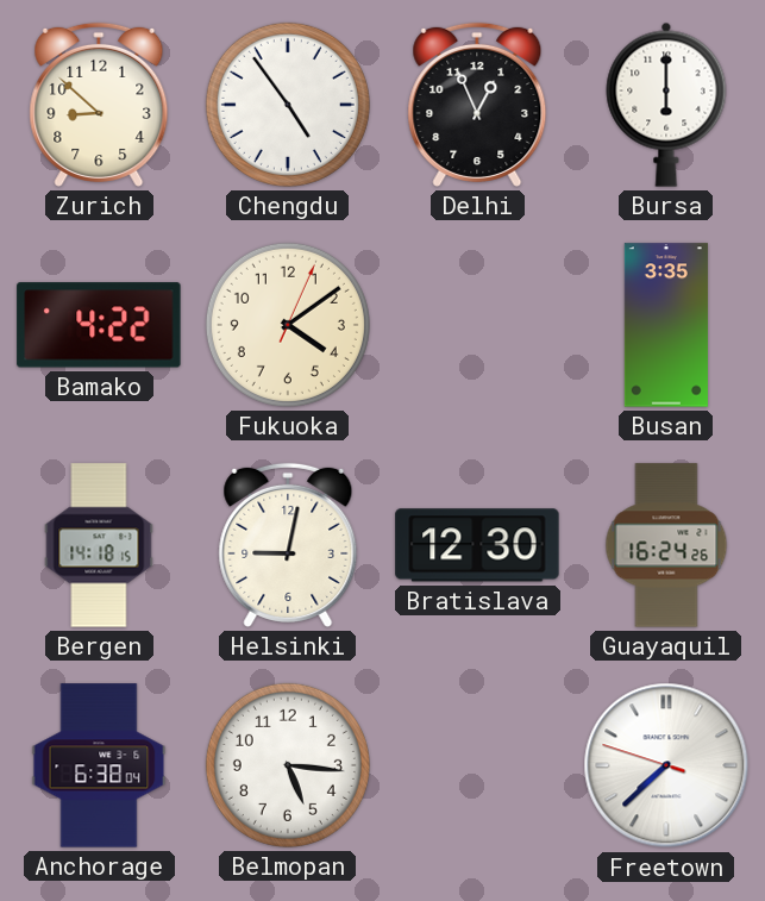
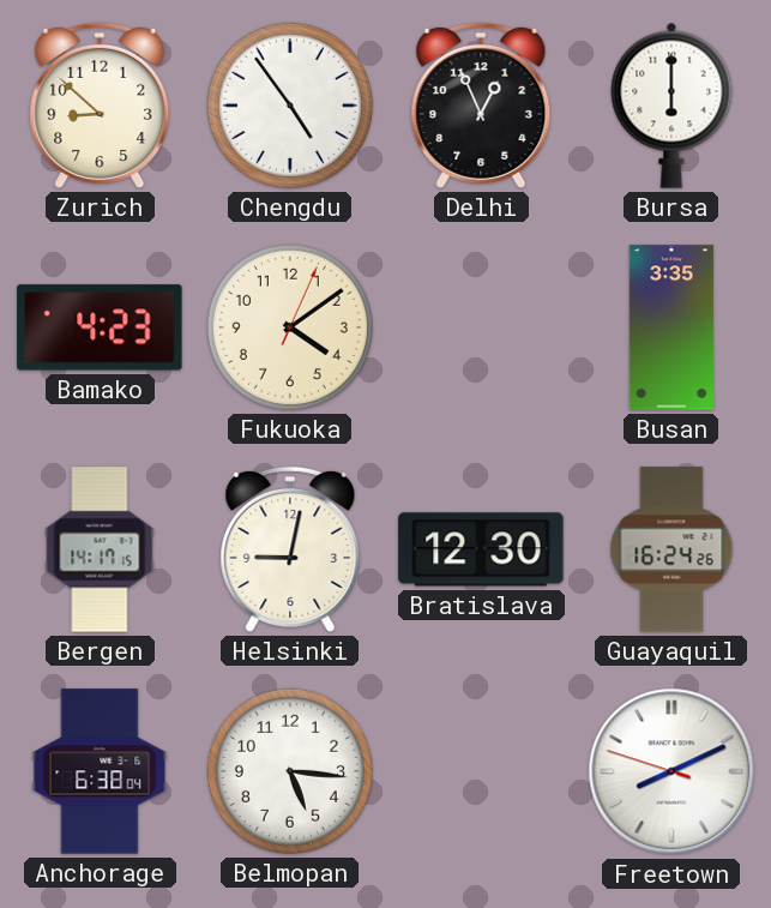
Bamako: 4:22 -> 4:23
Bergen: 14:18 -> 14:17
Freetown: 7:37 -> 8:10
